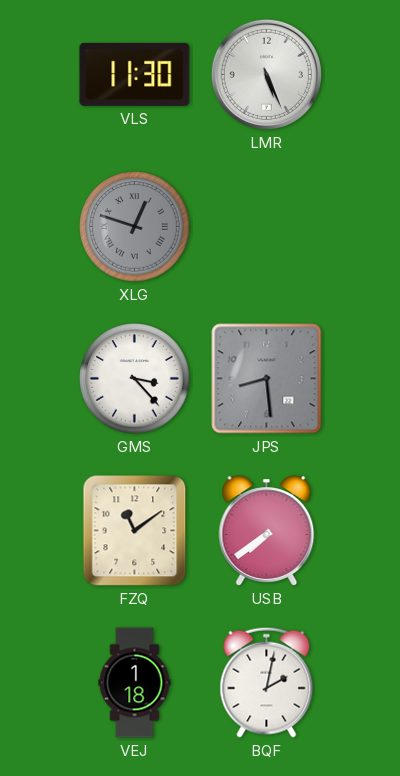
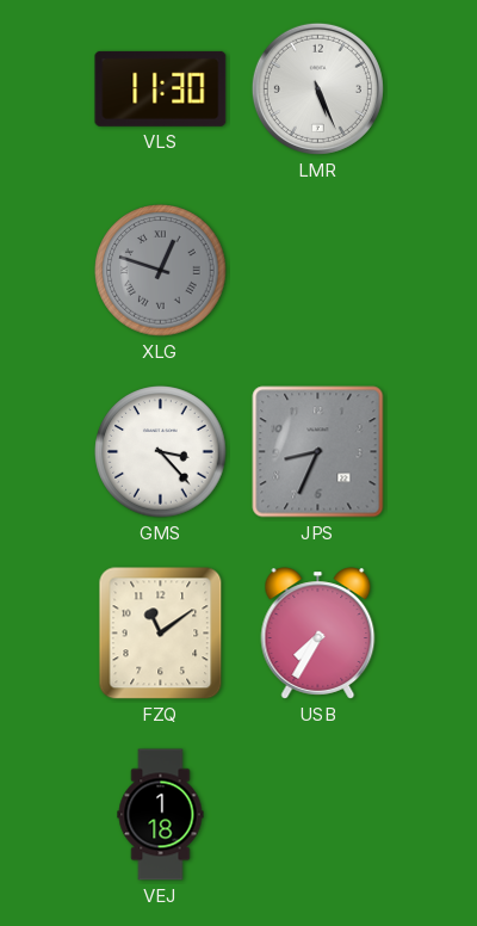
JPS: 8:29 -> 8:34
USB: 7:39 -> 7:35
BQF: 2:02 -> none
